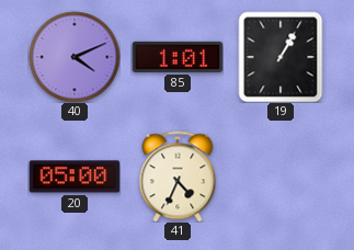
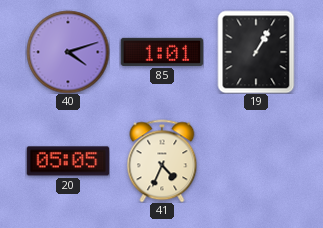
40: 4:11 -> 4:12
20: 05:00 -> 05:05
